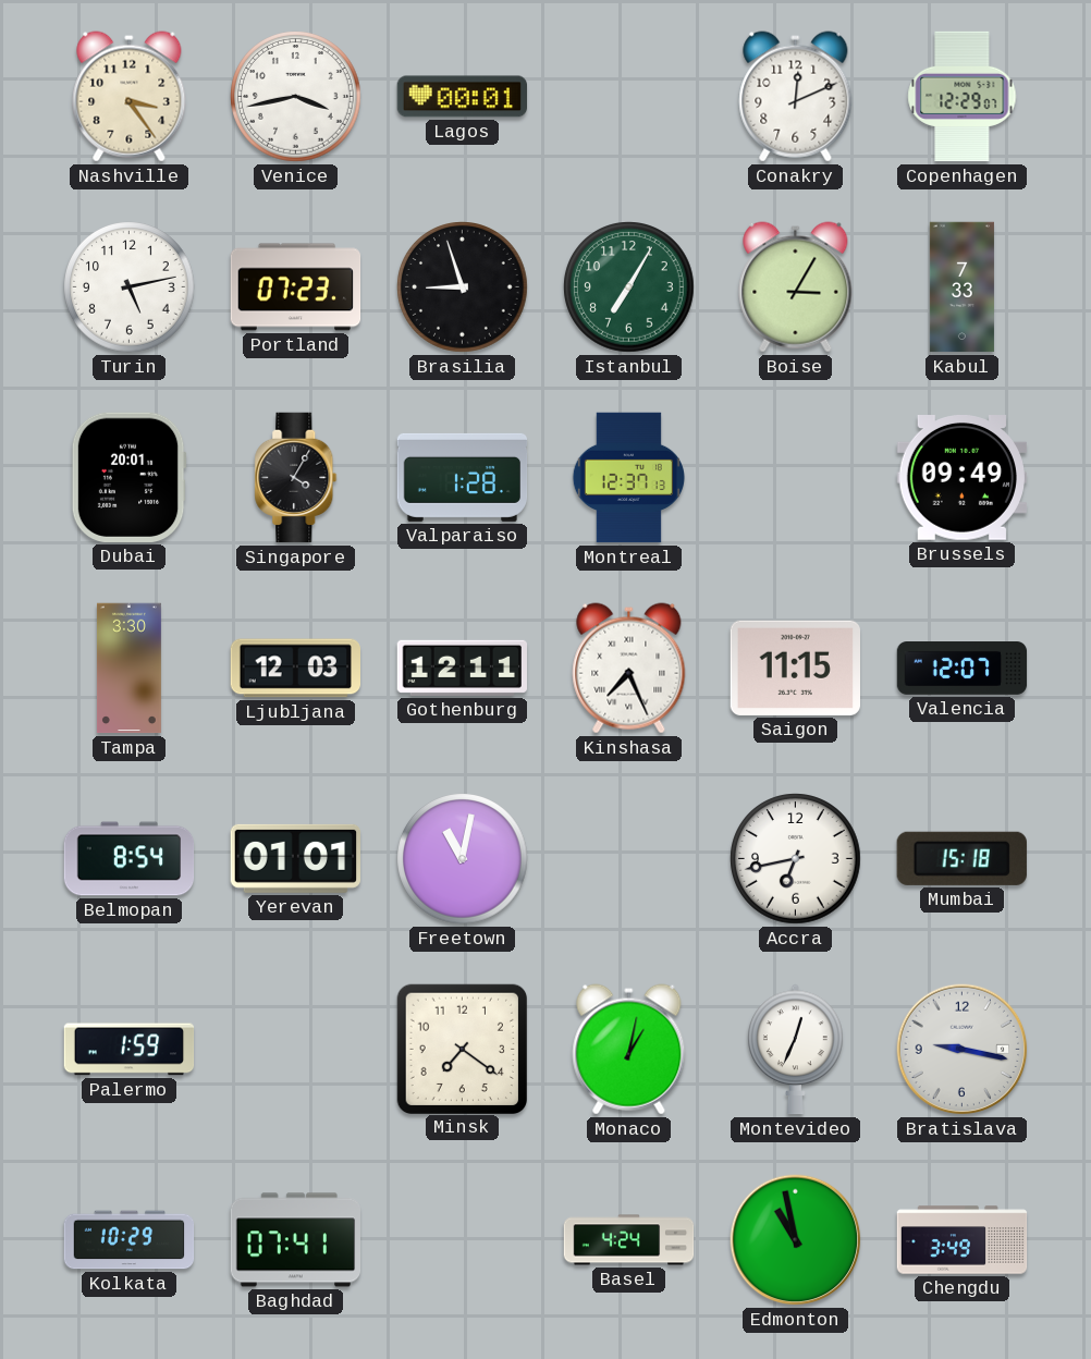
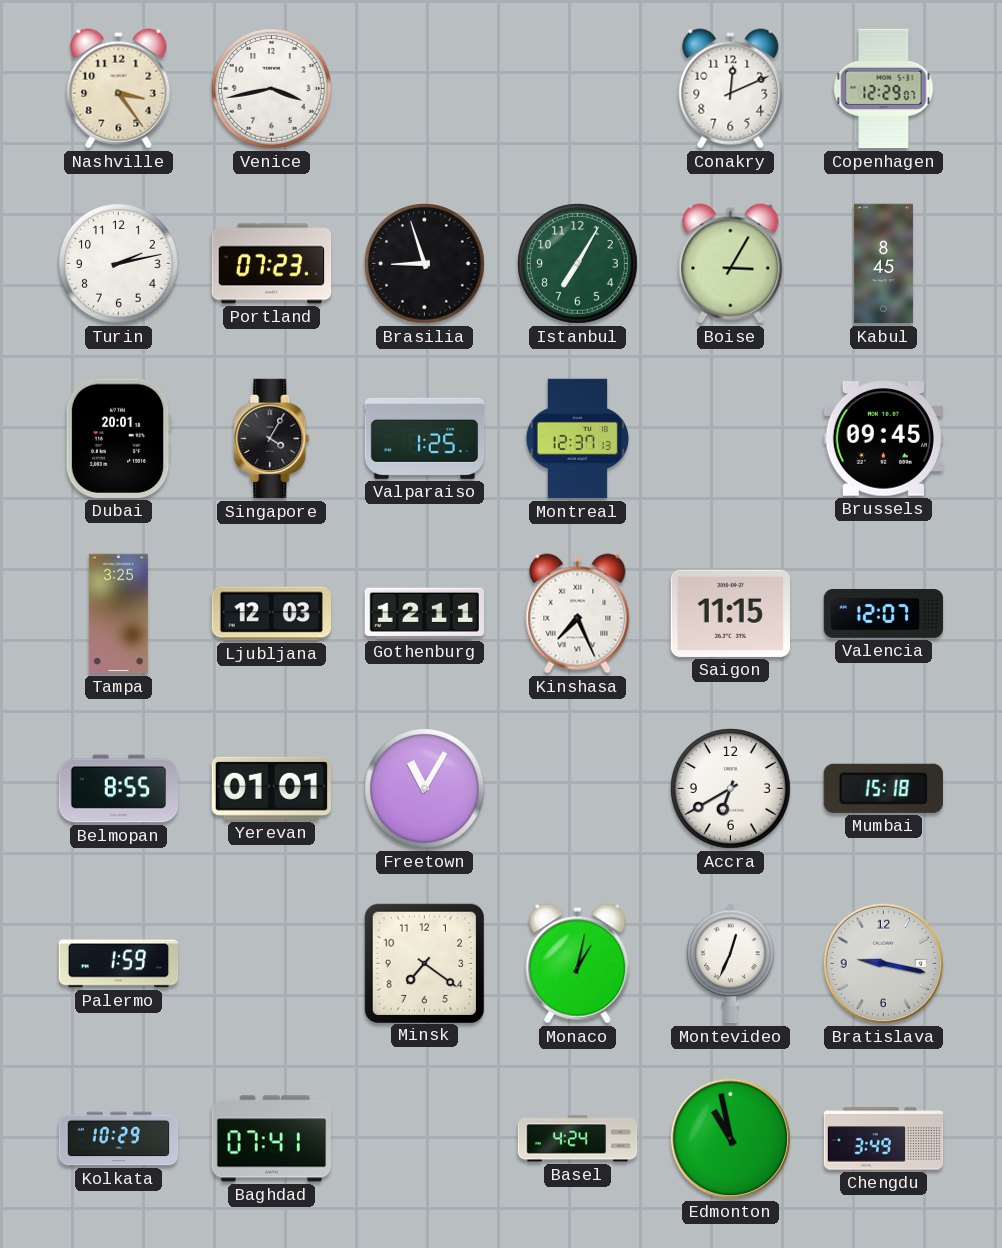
Lagos: 00:01 -> none
Turin: 5:13 -> 2:13
Kabul: 7:33 -> 8:45
Valparaiso: 1:28 -> 1:25
Brussels: 09:49 -> 09:45
Tampa: 3:30 -> 3:25
Belmopan: 8:54 -> 8:55
Freetown: 11:02 -> 11:05
Accra: 6:43 -> 6:40
